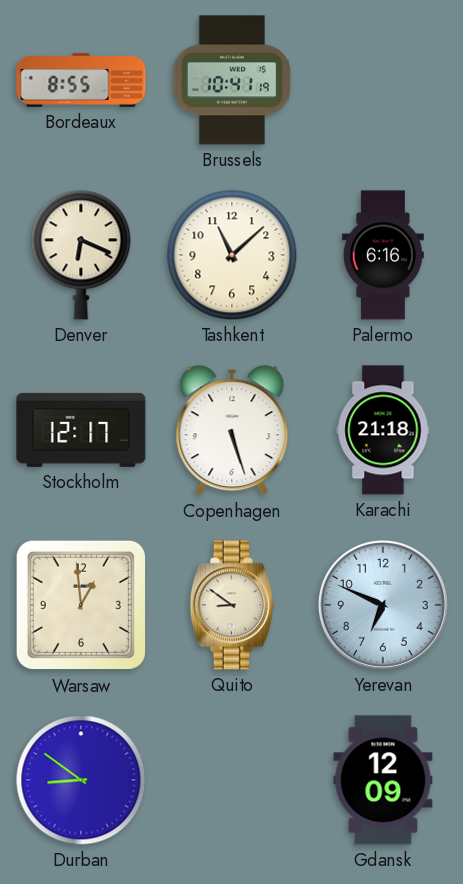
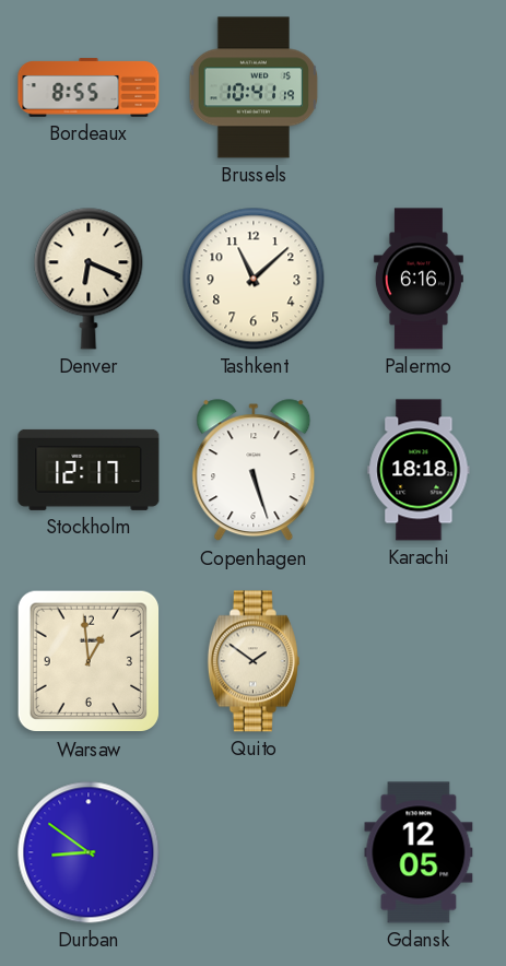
Karachi: 21:18 -> 18:18
Quito: 8:51 -> 1:51
Yerevan: 6:49 -> none
Gdansk: 12:09 -> 12:05
